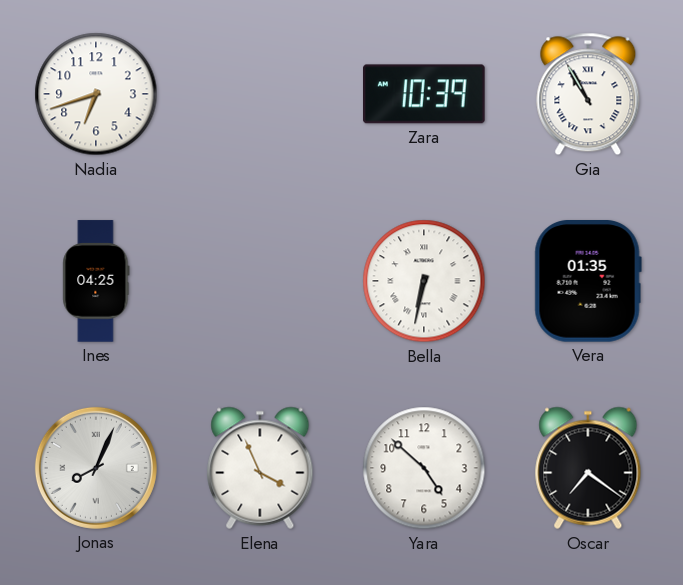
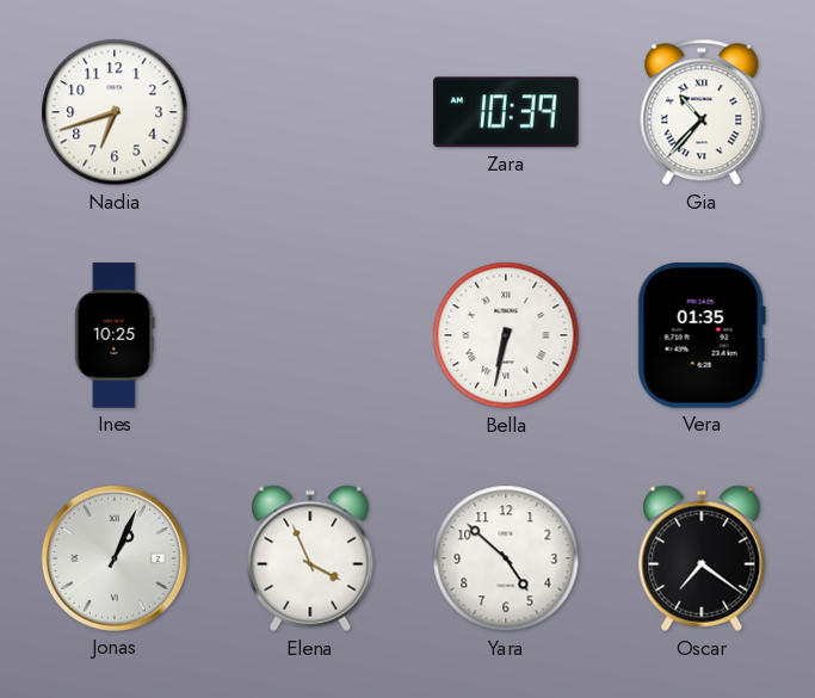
Gia: 10:55 -> 10:37
Ines: 04:25 -> 10:25
Jonas: 8:04 -> 1:04
